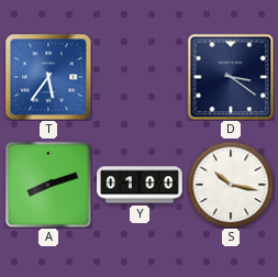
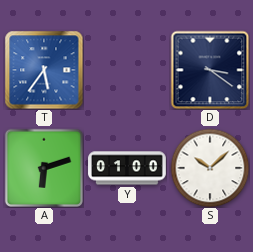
A: 8:12 -> 6:12
S: 10:17 -> 10:08
